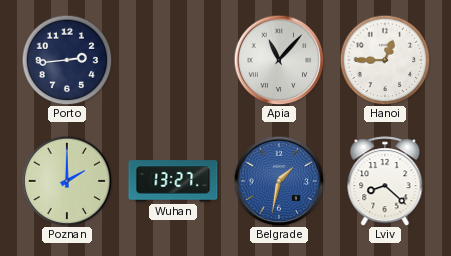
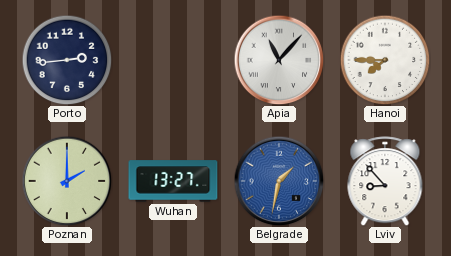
Hanoi: 12:45 -> 7:45
Lviv: 8:22 -> 8:53
